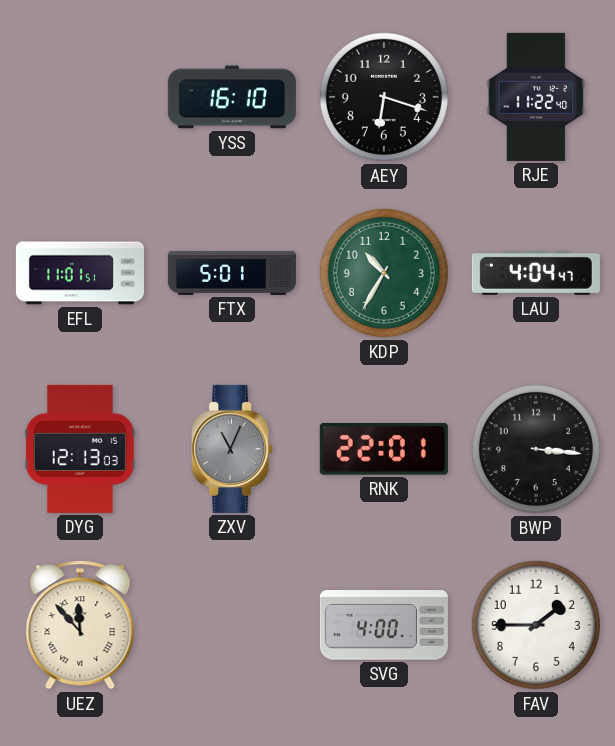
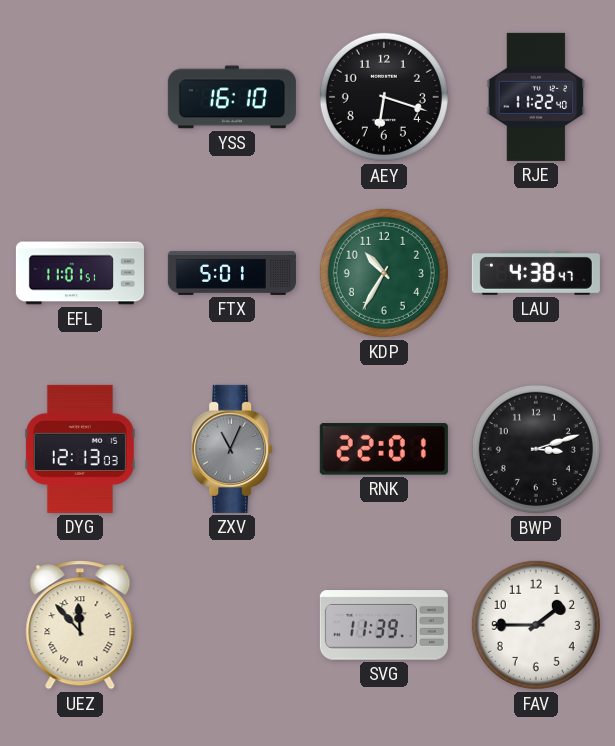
LAU: 4:04 -> 4:38
BWP: 3:16 -> 3:12
SVG: 4:00 -> 11:39
